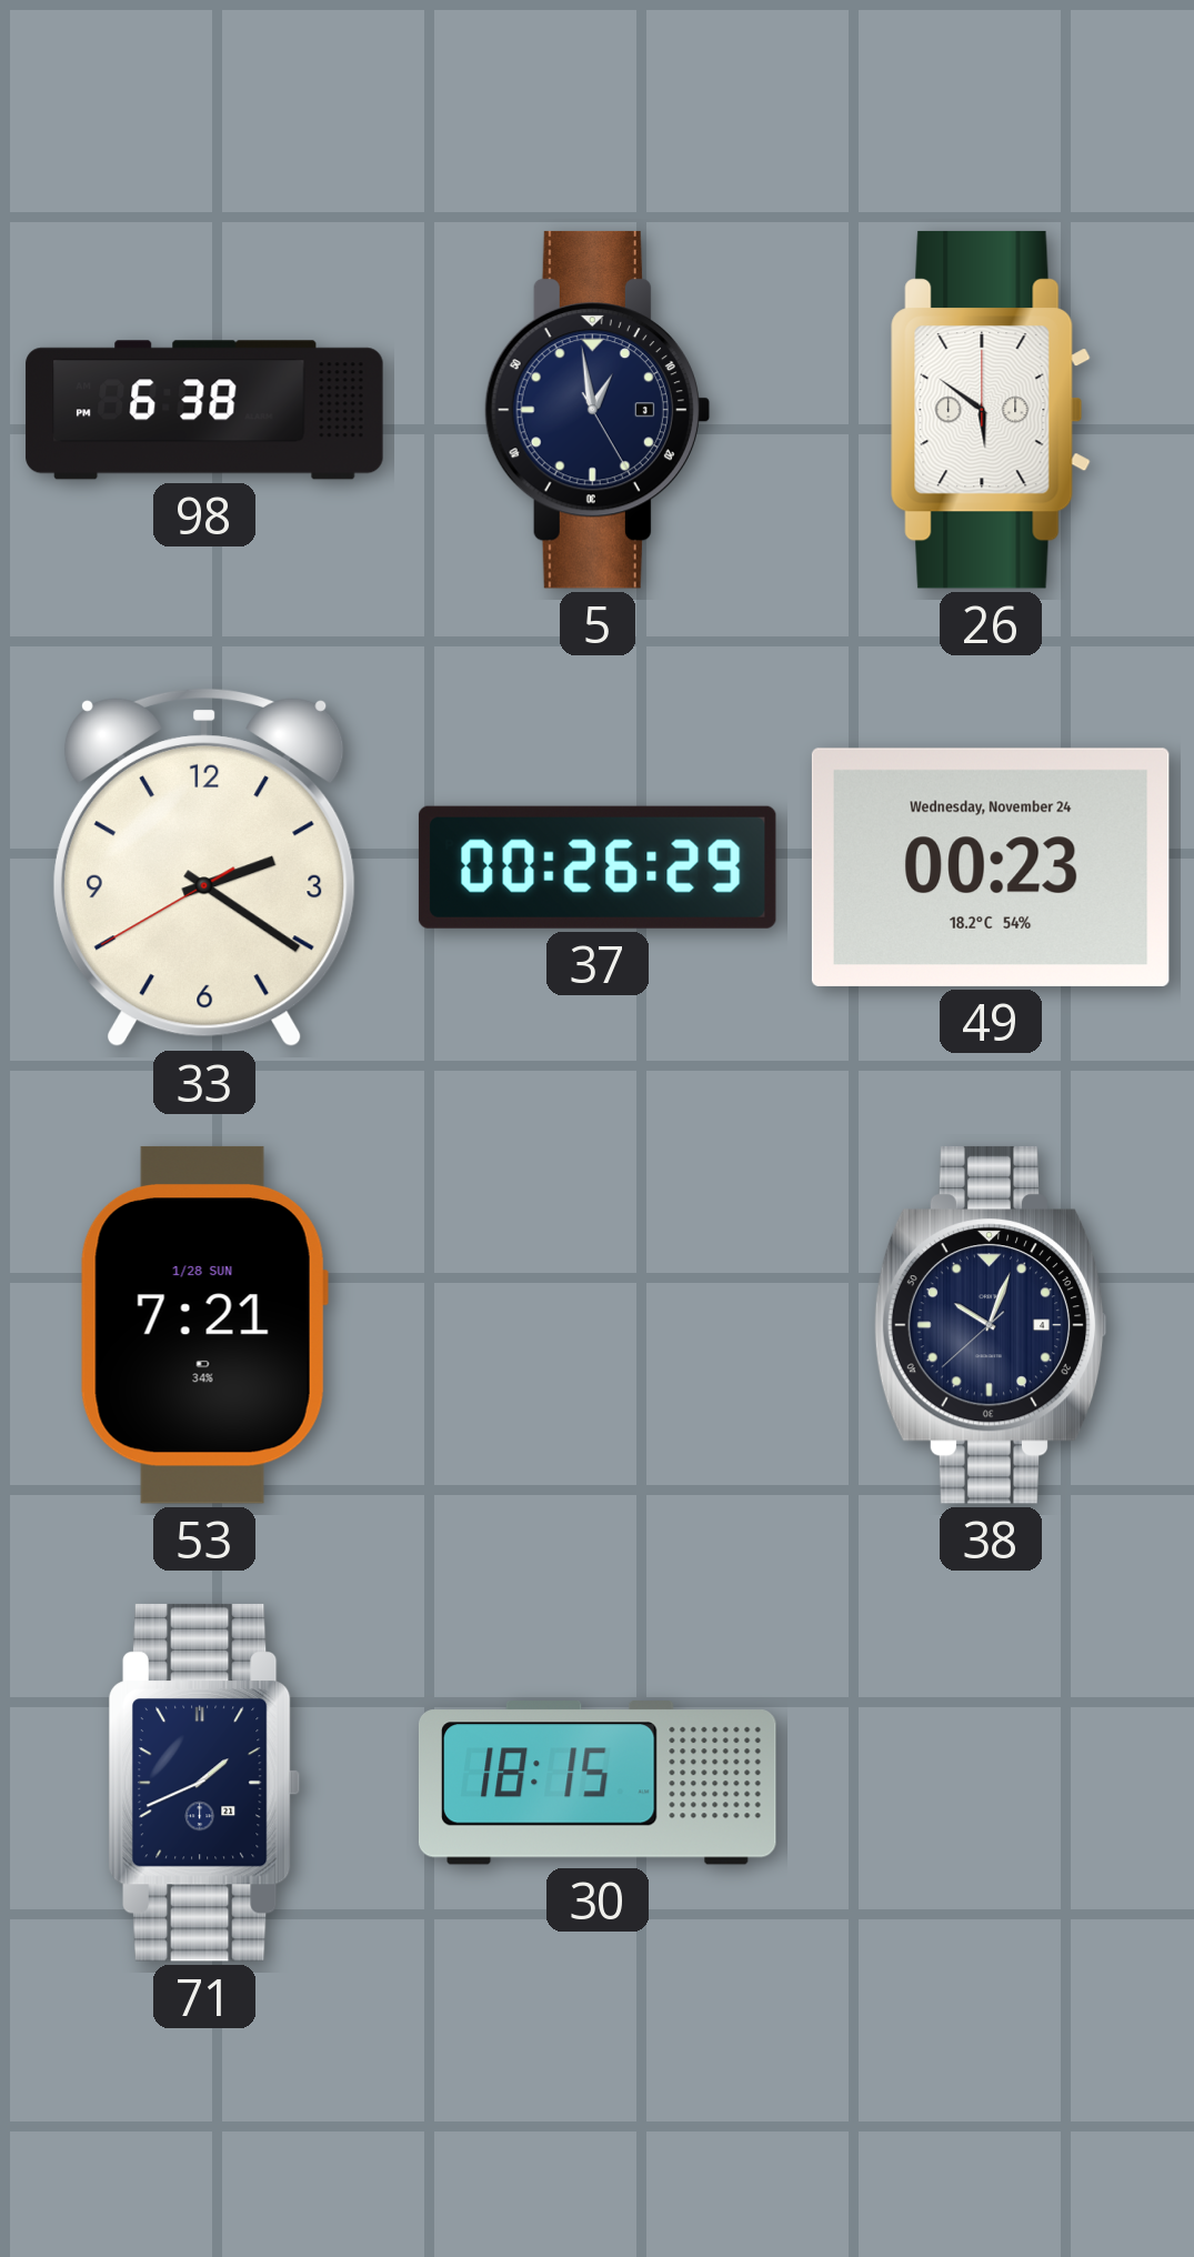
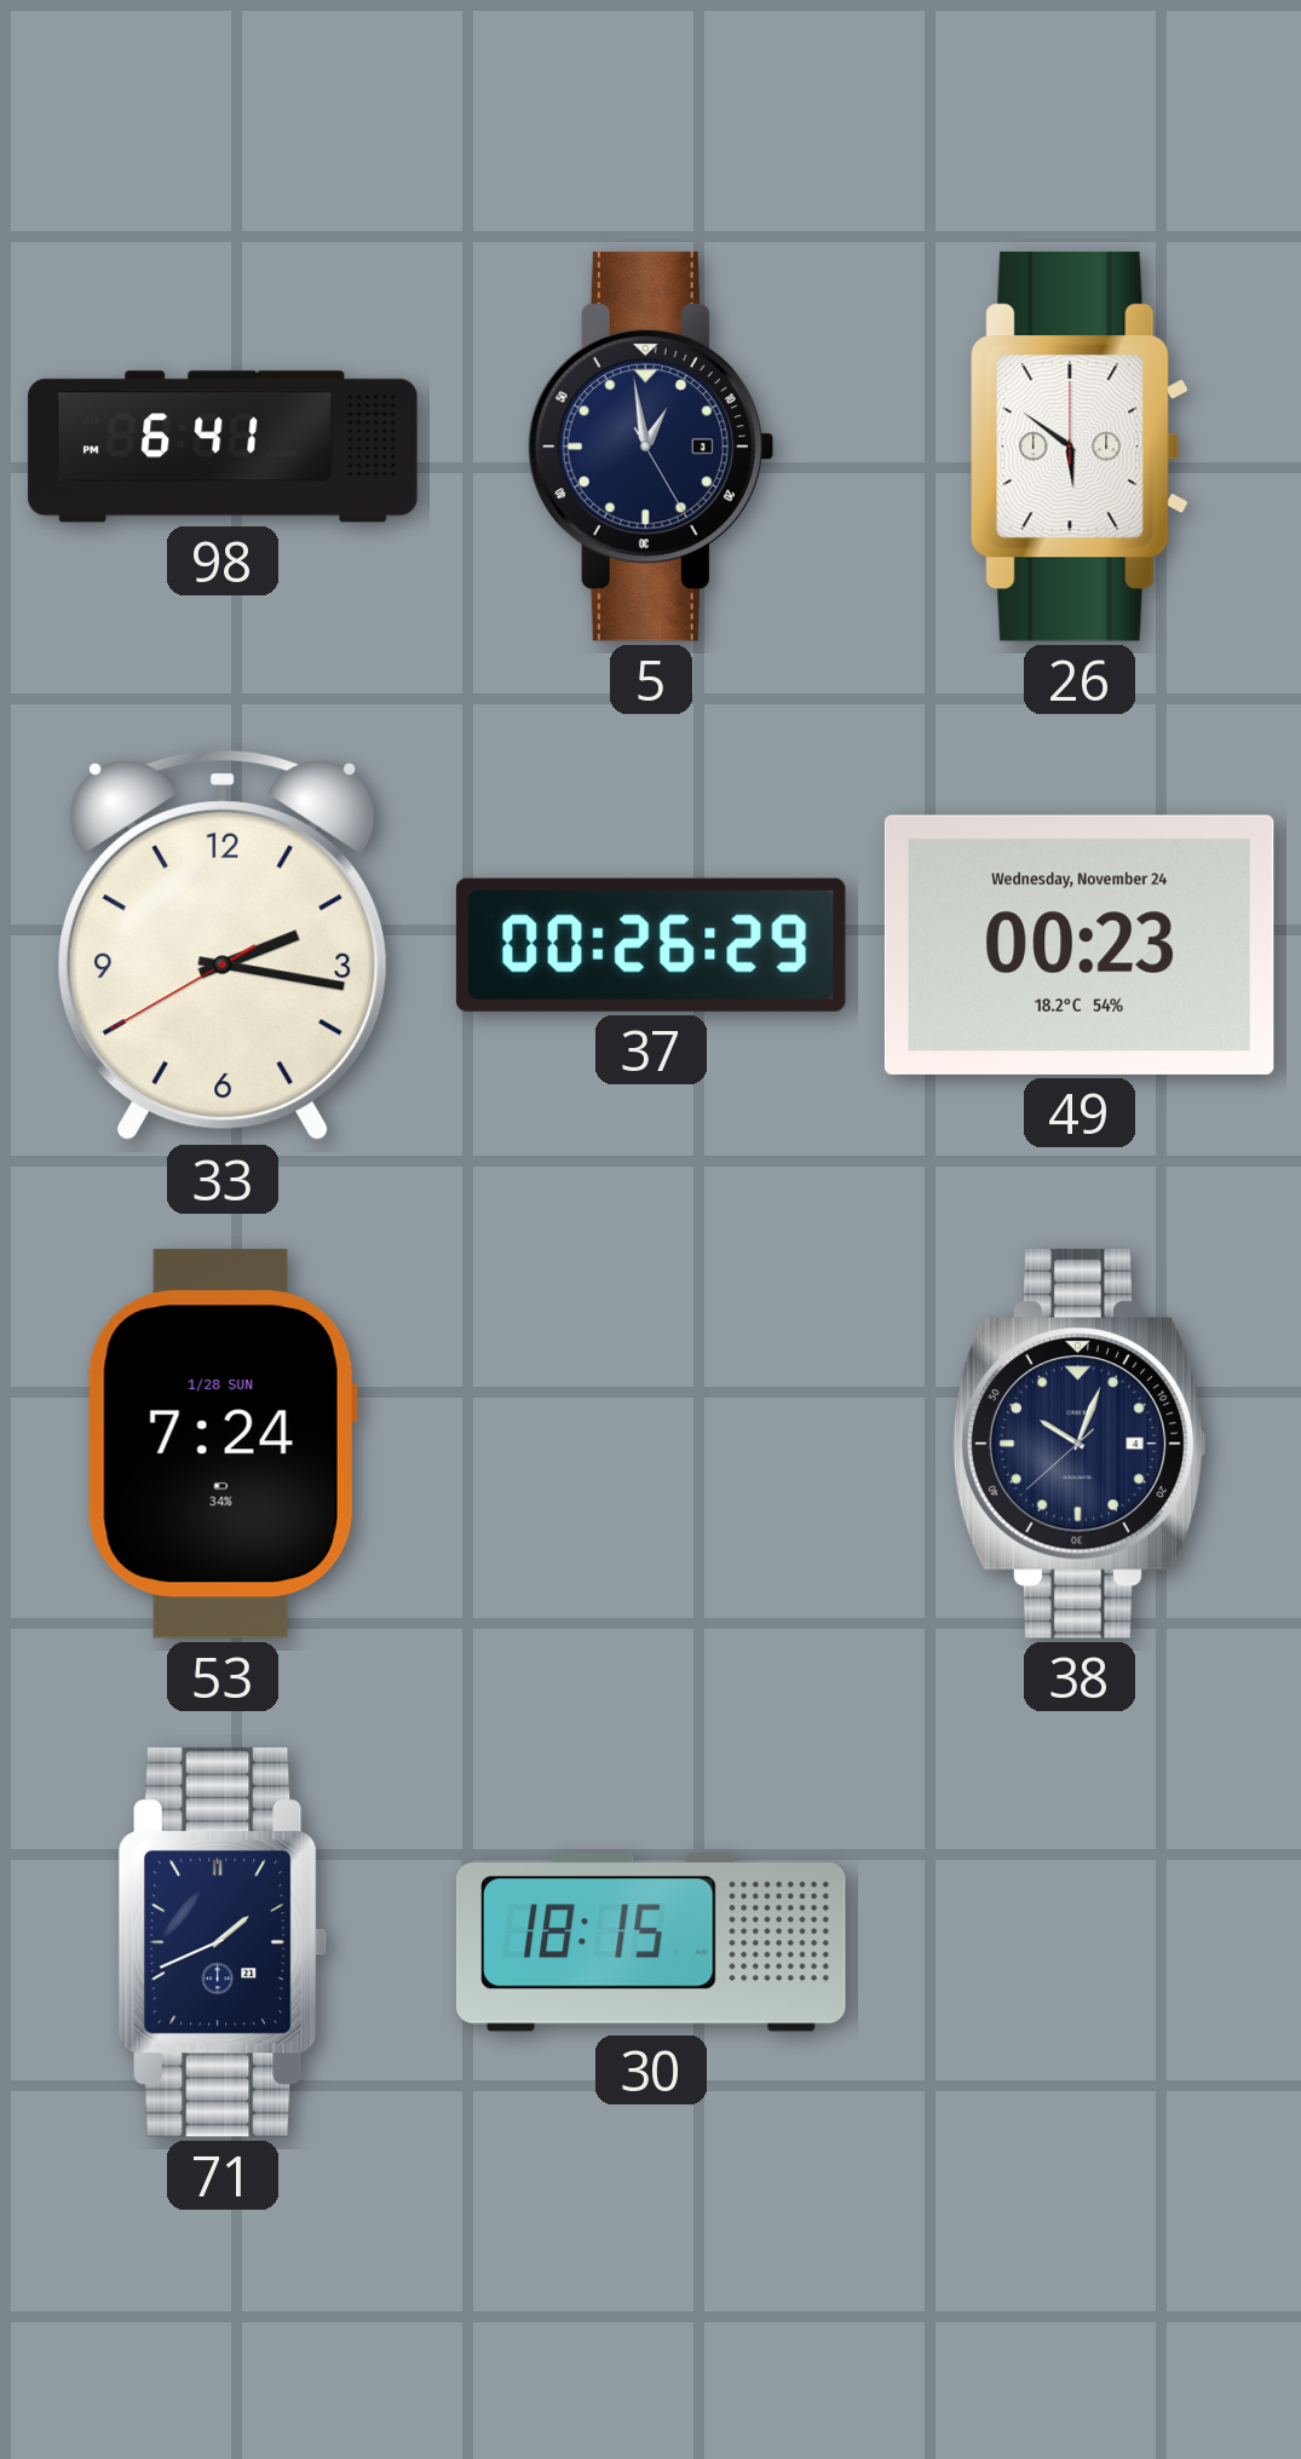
98: 6:38 -> 6:41
33: 2:20 -> 2:16
53: 7:21 -> 7:24
